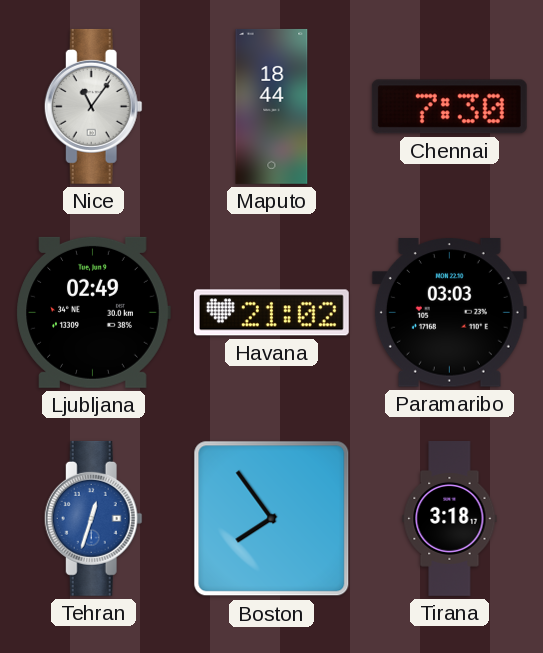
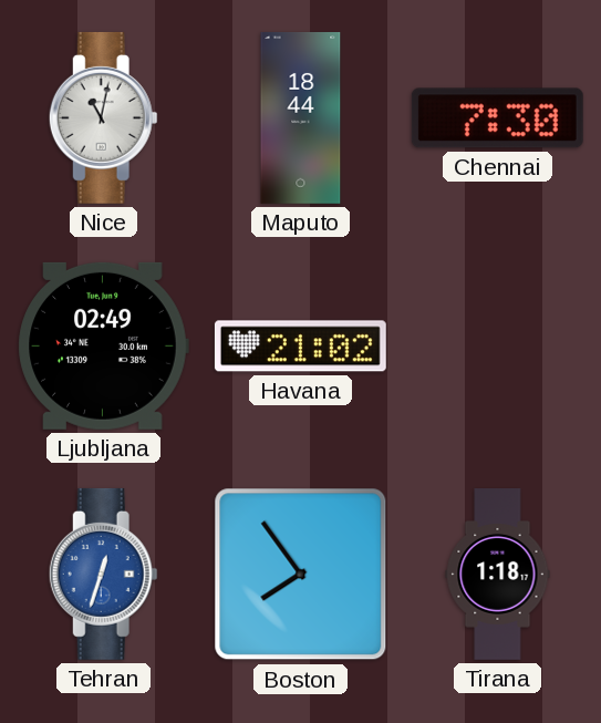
Nice: 11:06 -> 11:02
Paramaribo: 03:03 -> none
Tirana: 3:18 -> 1:18
